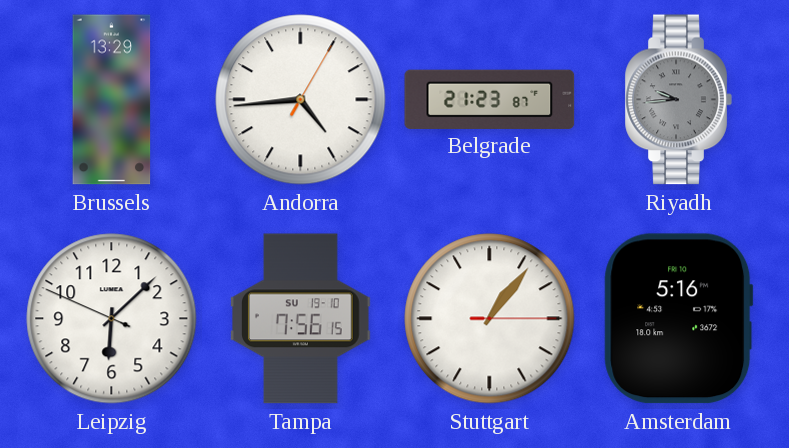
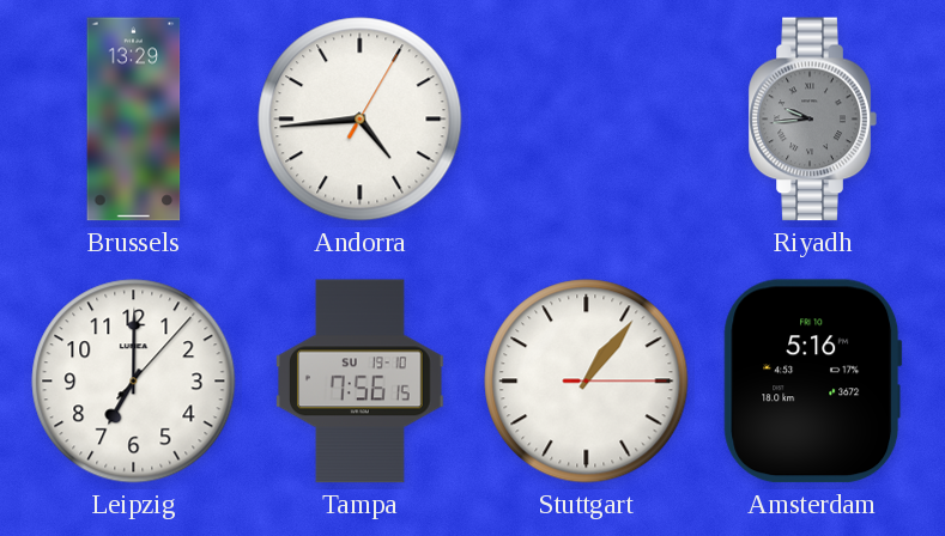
Belgrade: 21:23 -> none
Leipzig: 6:07 -> 7:00
